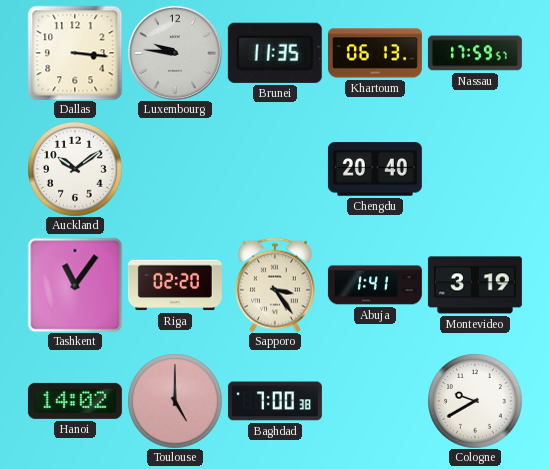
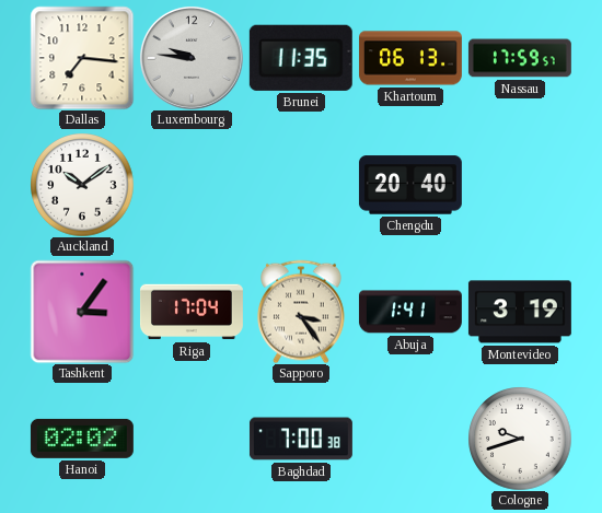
Dallas: 3:16 -> 7:16
Tashkent: 11:06 -> 3:06
Riga: 02:20 -> 17:04
Hanoi: 14:02 -> 02:02
Toulouse: 5:00 -> none
Cologne: 9:40 -> 9:42
